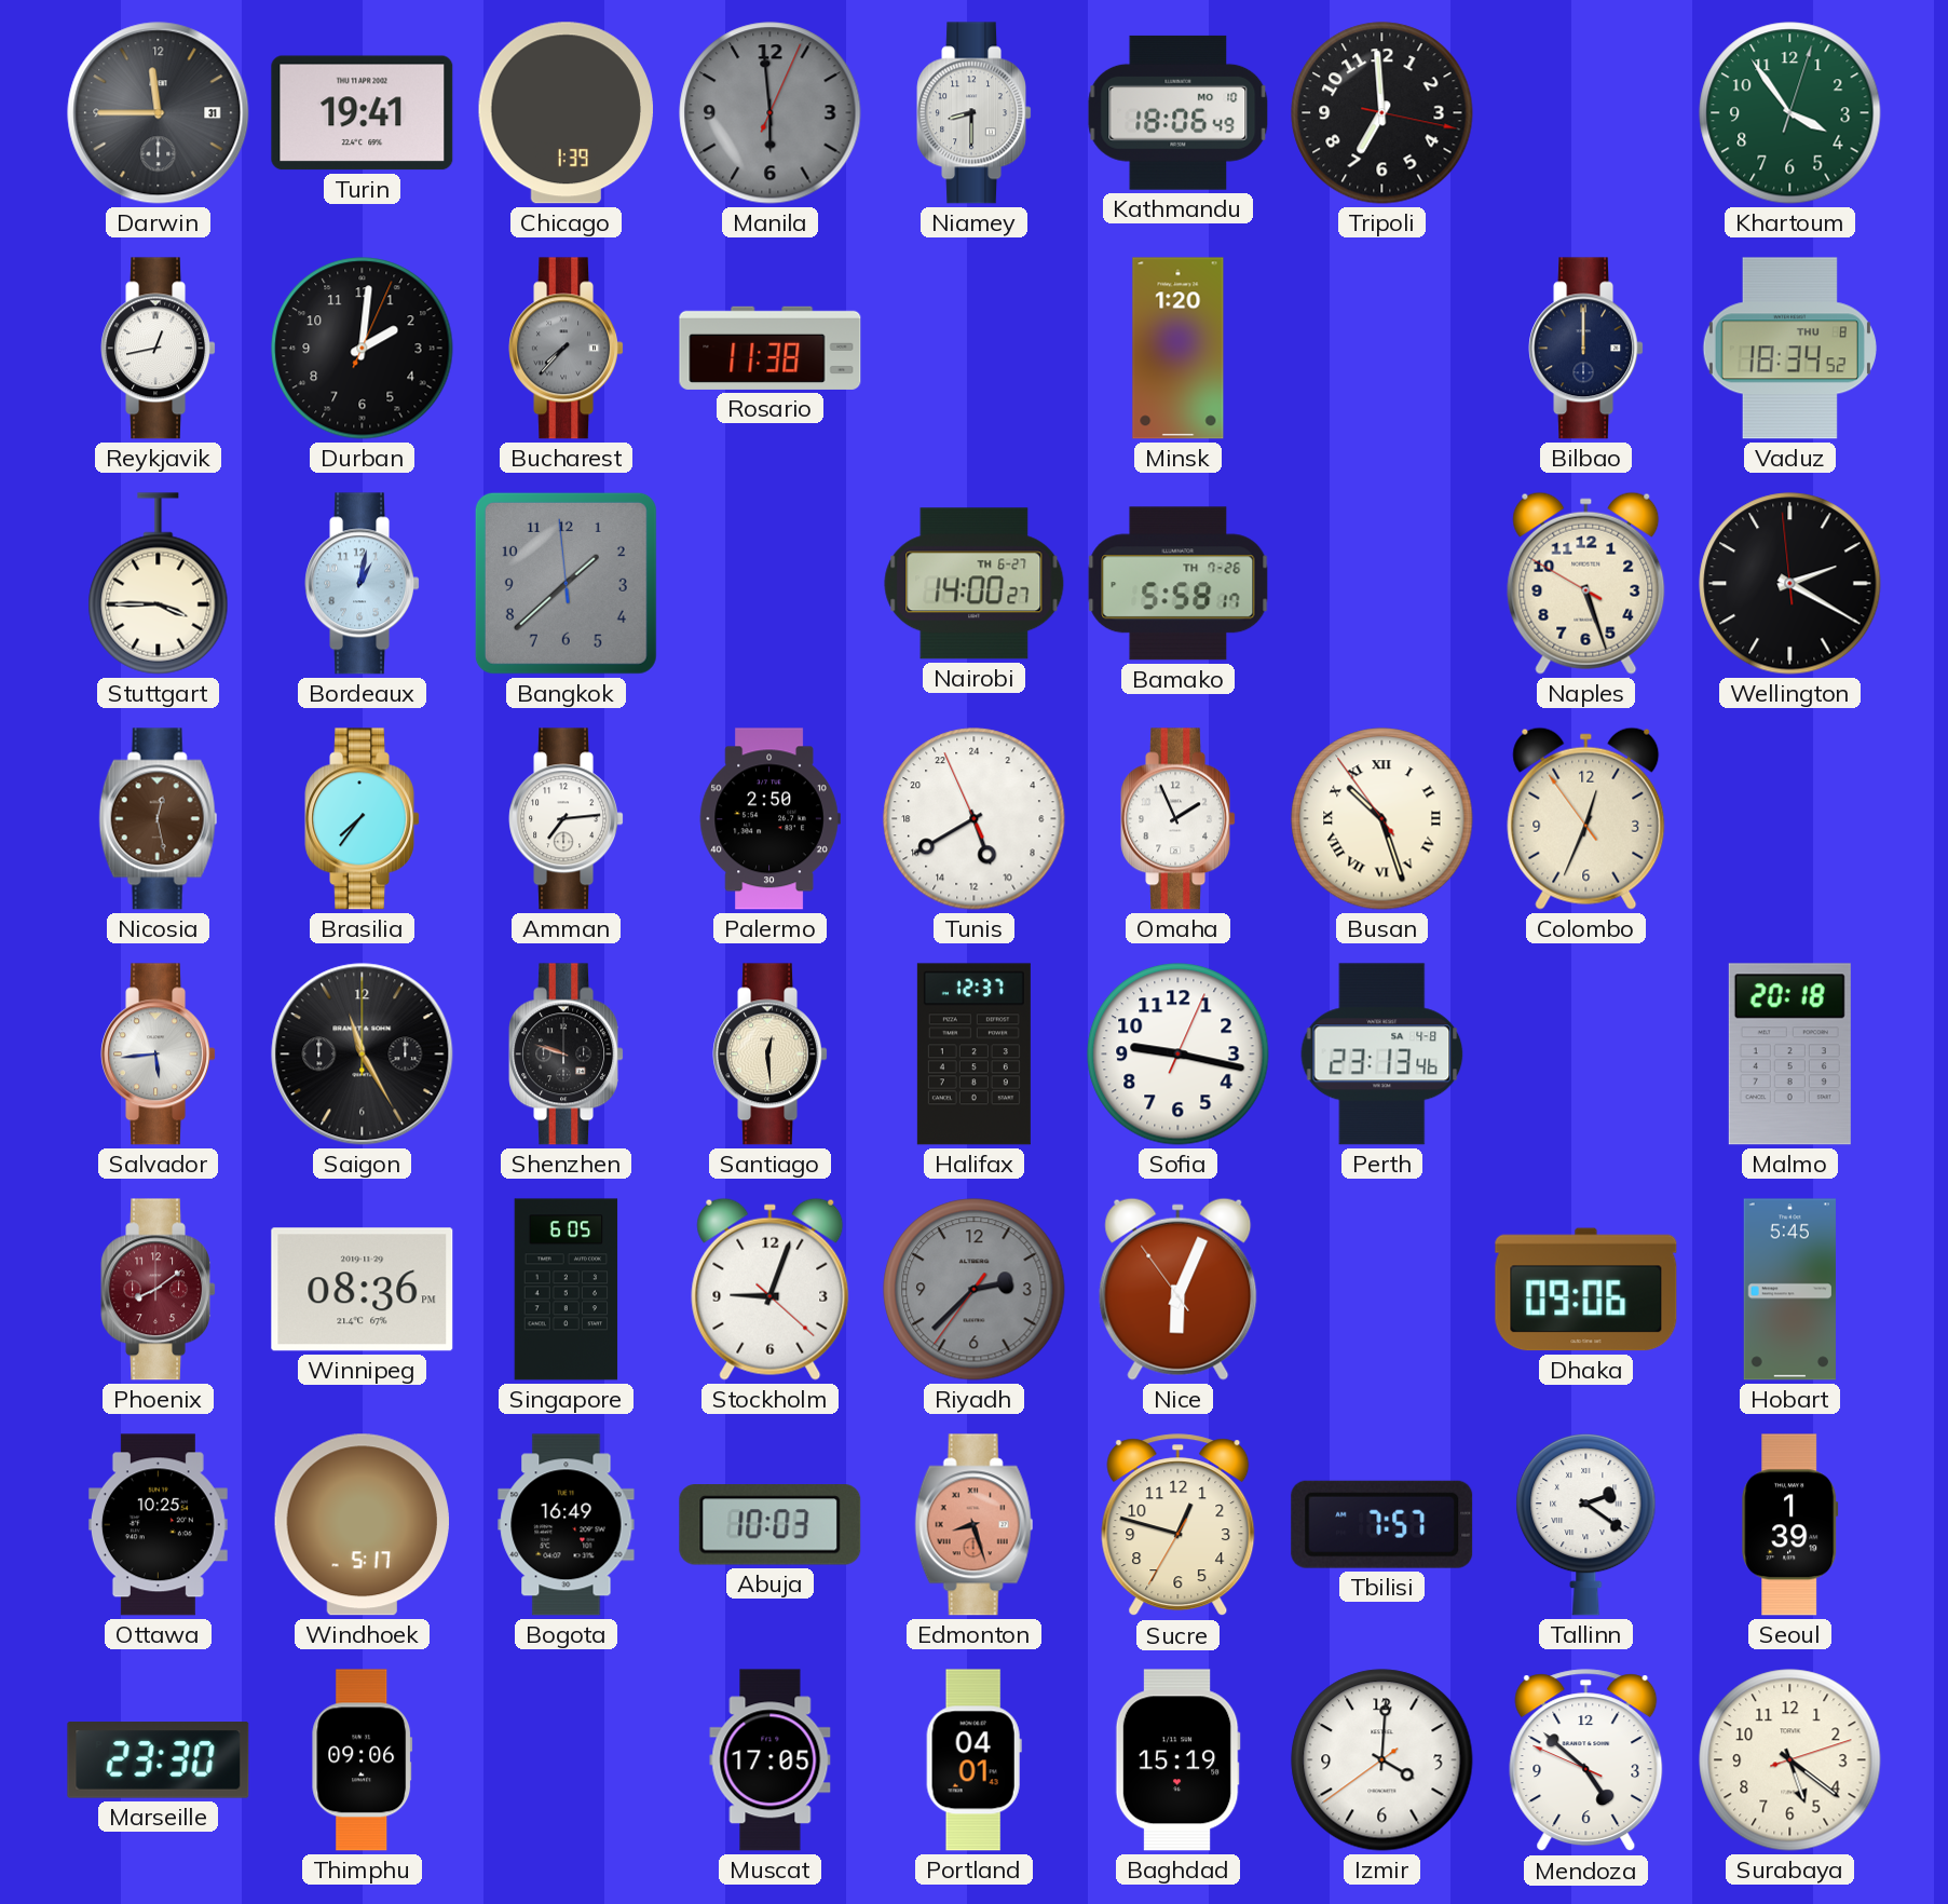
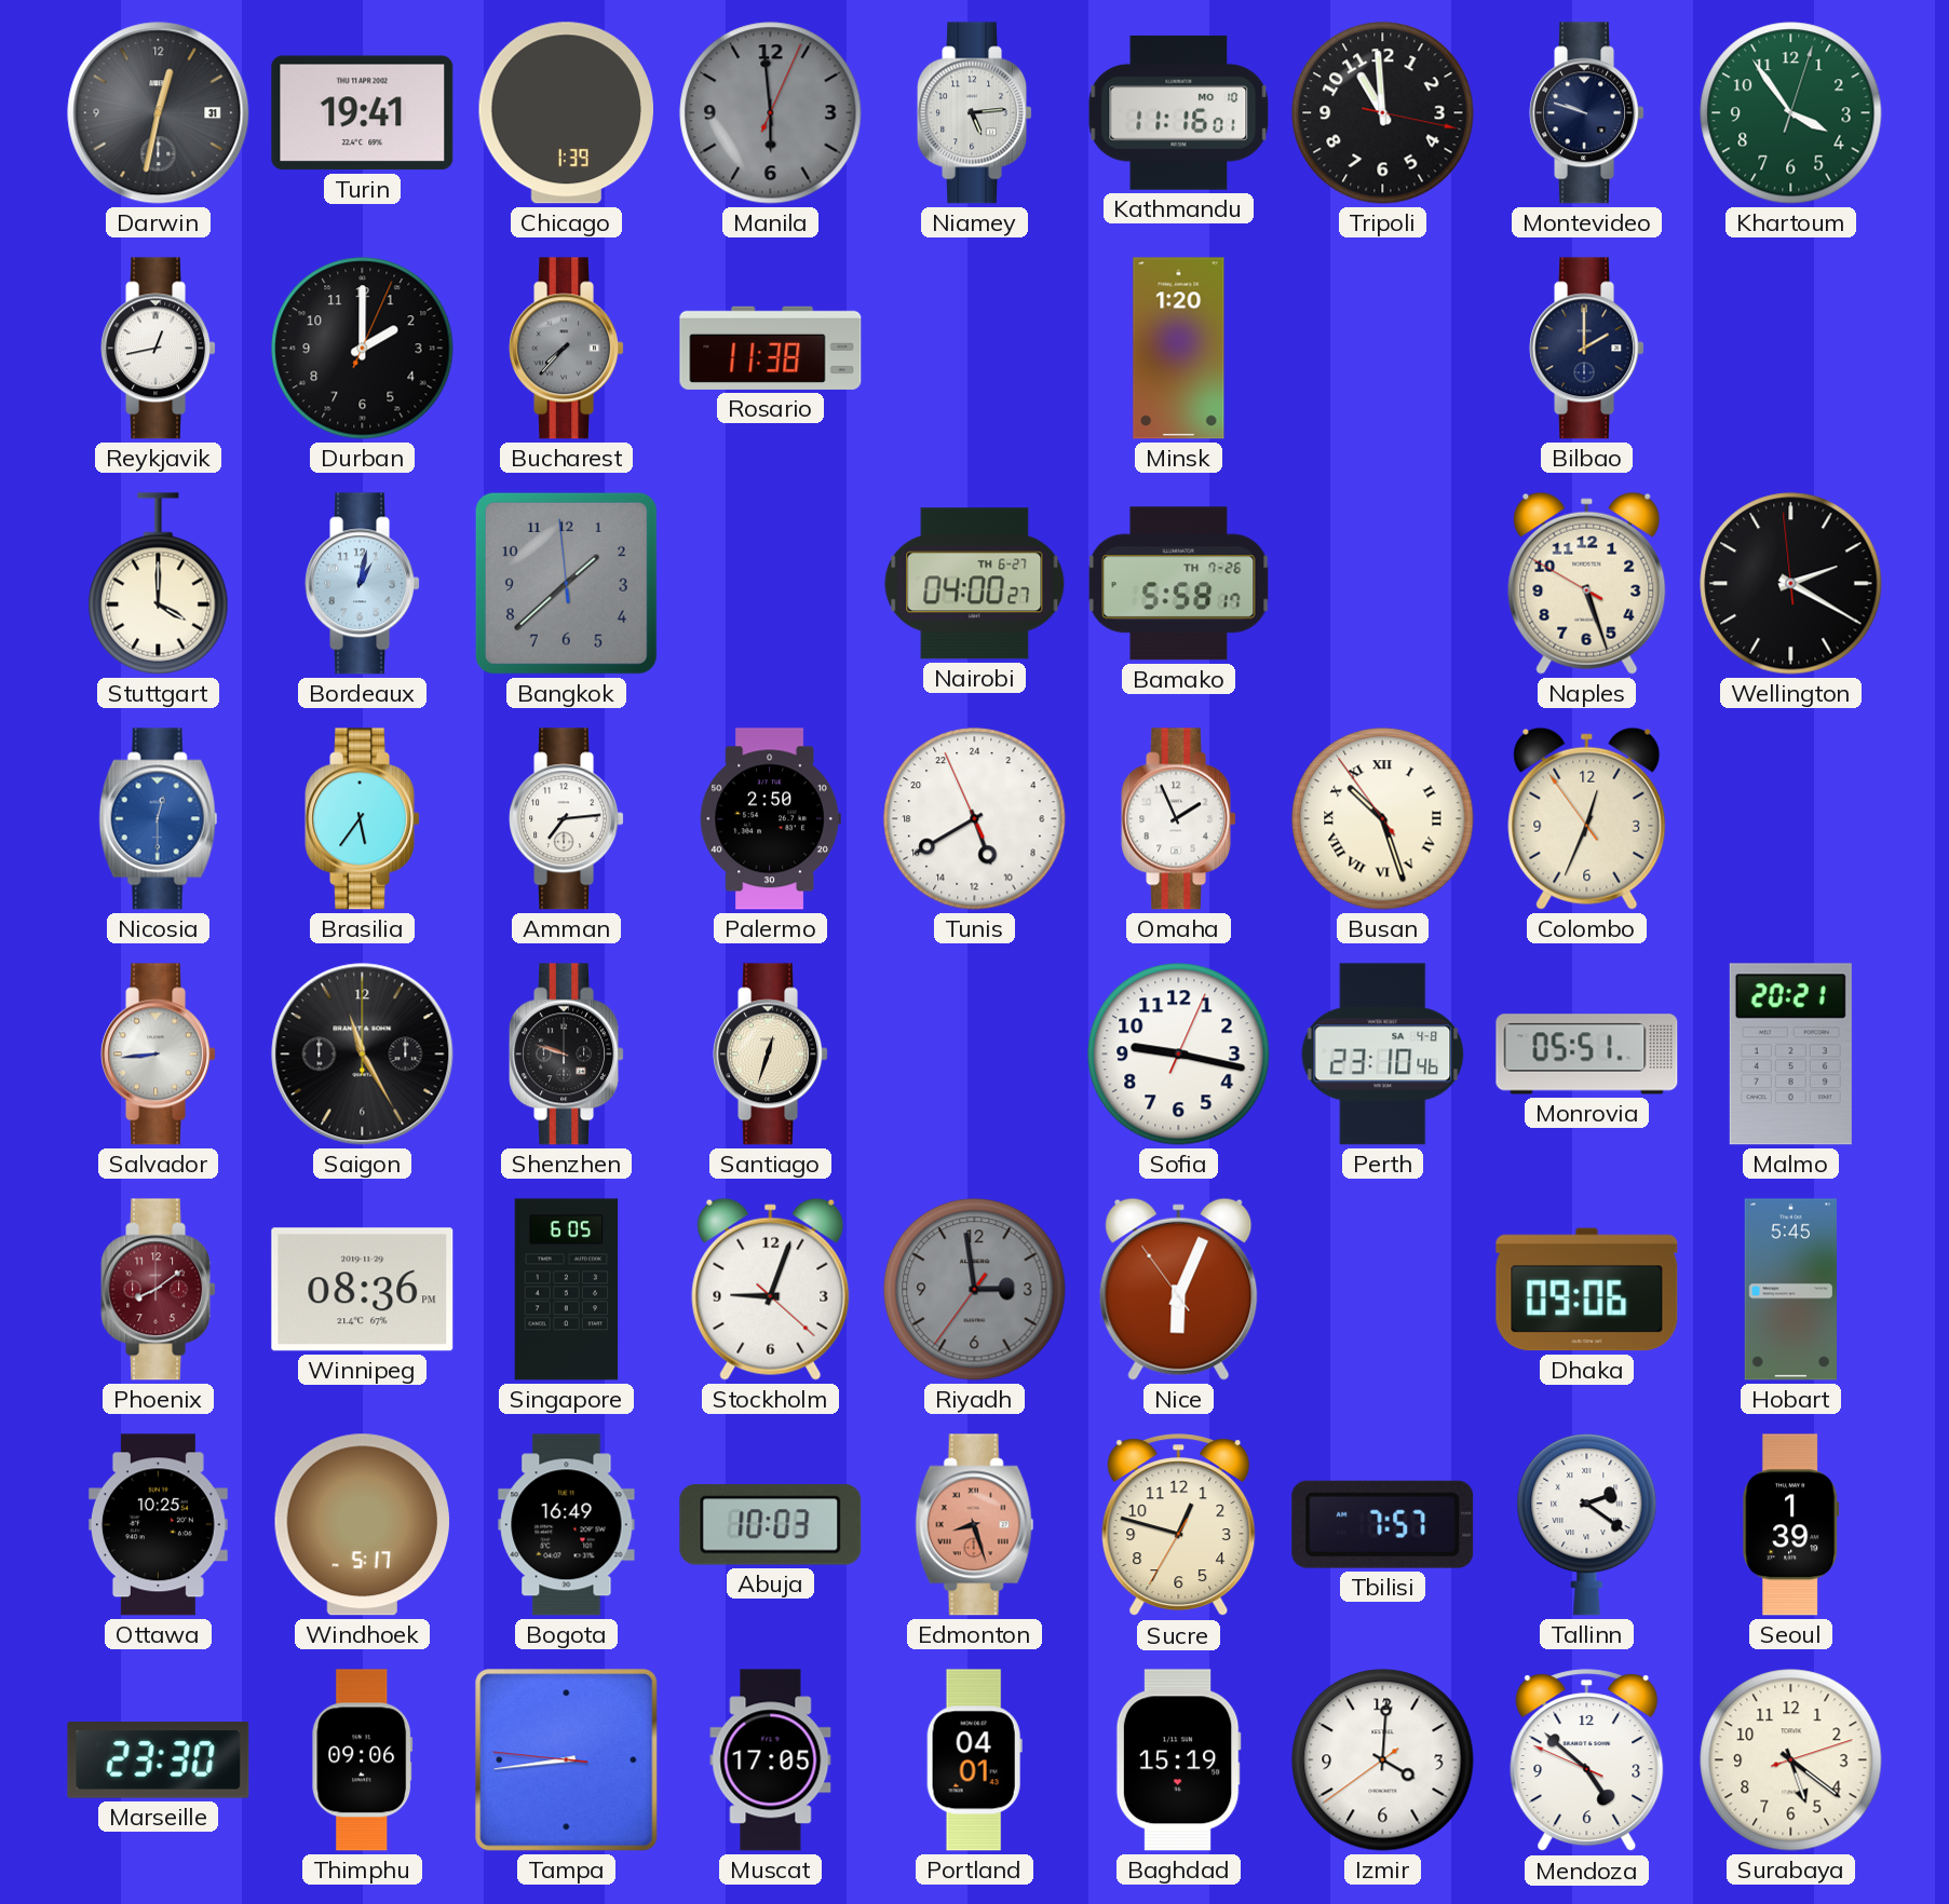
Darwin: 11:45 -> 12:32
Niamey: 8:30 -> 5:14
Kathmandu: 18:06 -> 11:16
Tripoli: 6:59 -> 10:59
Montevideo: none -> 9:48
Durban: 2:01 -> 2:00
Bilbao: 12:00 -> 2:00
Vaduz: 18:34 -> none
Stuttgart: 3:45 -> 4:00
Nairobi: 14:00 -> 04:00
Nicosia: 12:28 -> 12:30
Nicosia dial: brown -> blue
Brasilia: 7:36 -> 5:36
Salvador: 5:44 -> 8:44
Santiago: 12:29 -> 12:33
Halifax: 12:37 -> none
Perth: 23:13 -> 23:10
Monrovia: none -> 05:51
Malmo: 20:18 -> 20:21
Riyadh: 2:37 -> 2:58
Tampa: none -> 8:43
